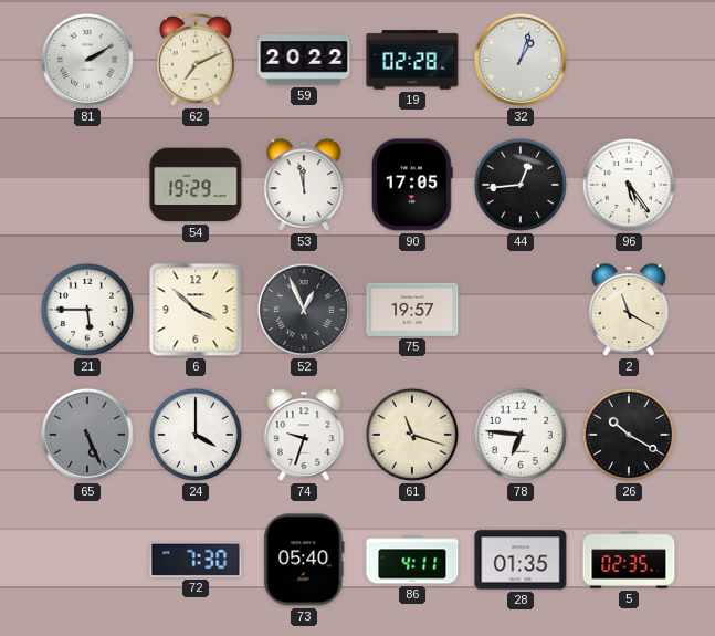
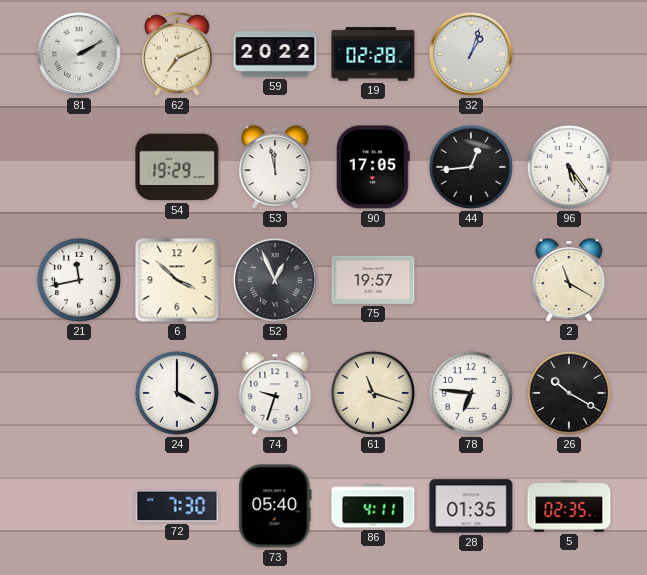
21: 5:45 -> 11:43
65: 5:26 -> none
